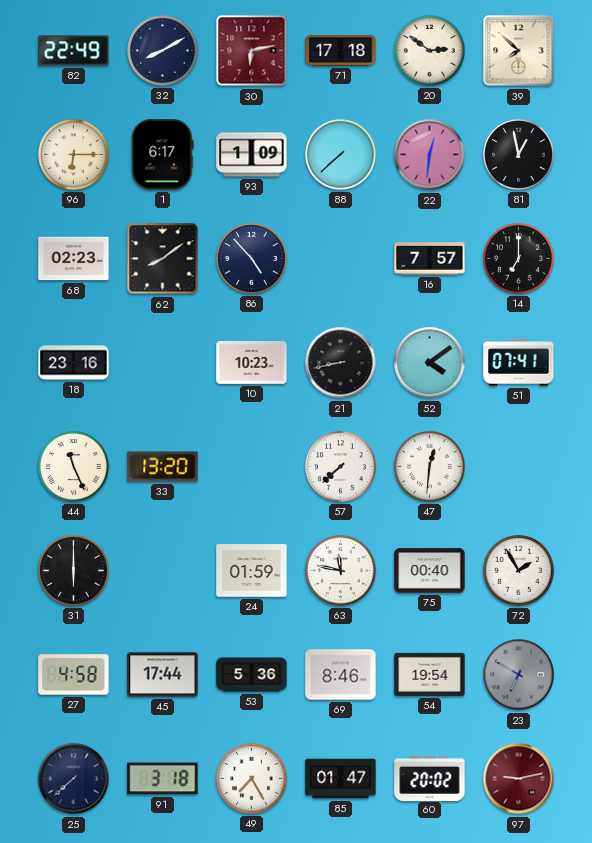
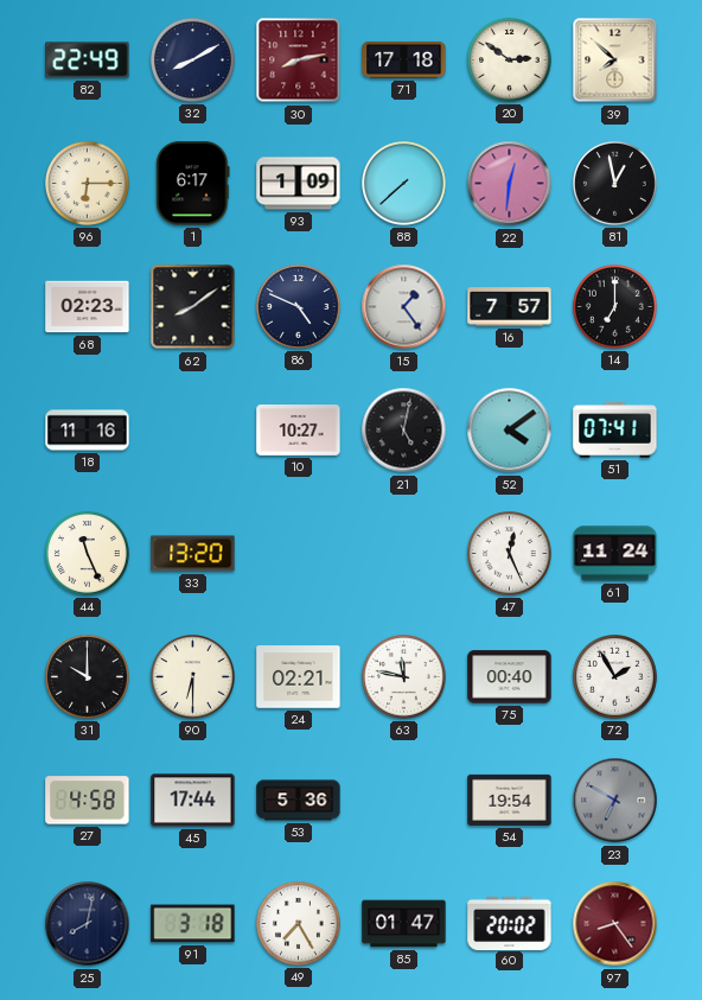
30: 6:13 -> 8:13
86: 4:53 -> 4:49
15: none -> 1:24
18: 23:16 -> 11:16
10: 10:23 -> 10:27
21: 8:43 -> 5:02
57: 7:38 -> none
47: 12:31 -> 12:26
61: none -> 11:24
31: 6:00 -> 10:00
90: none -> 6:30
24: 01:59 -> 02:21
69: 8:46 -> none
25: 7:38 -> 8:02
97: 9:13 -> 8:24
